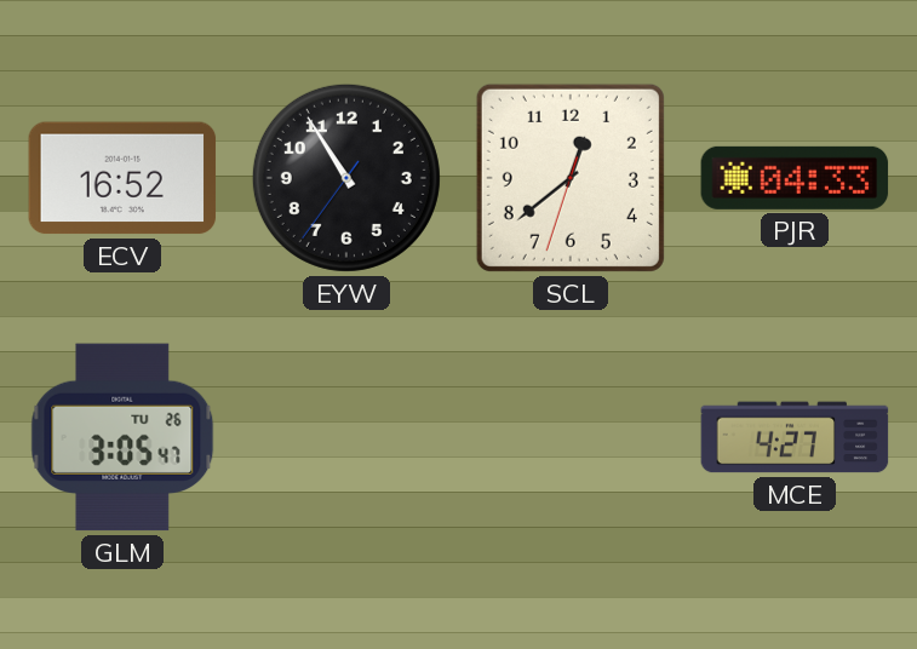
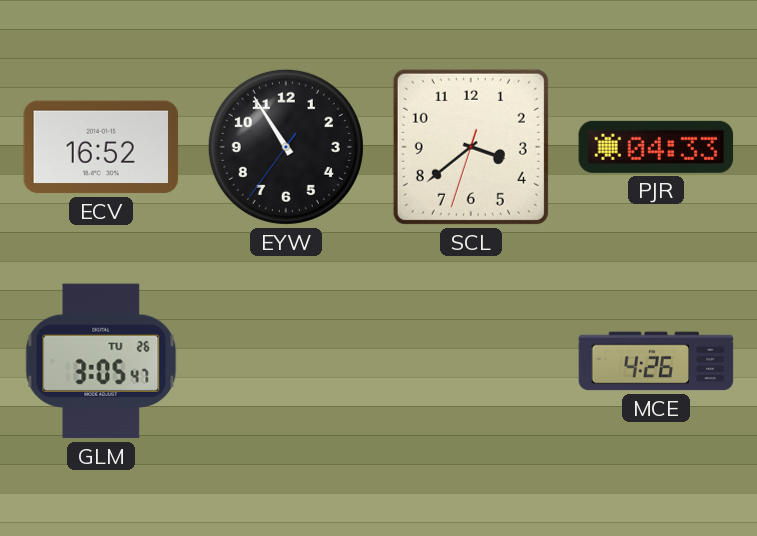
SCL: 12:38 -> 3:38
MCE: 4:27 -> 4:26
